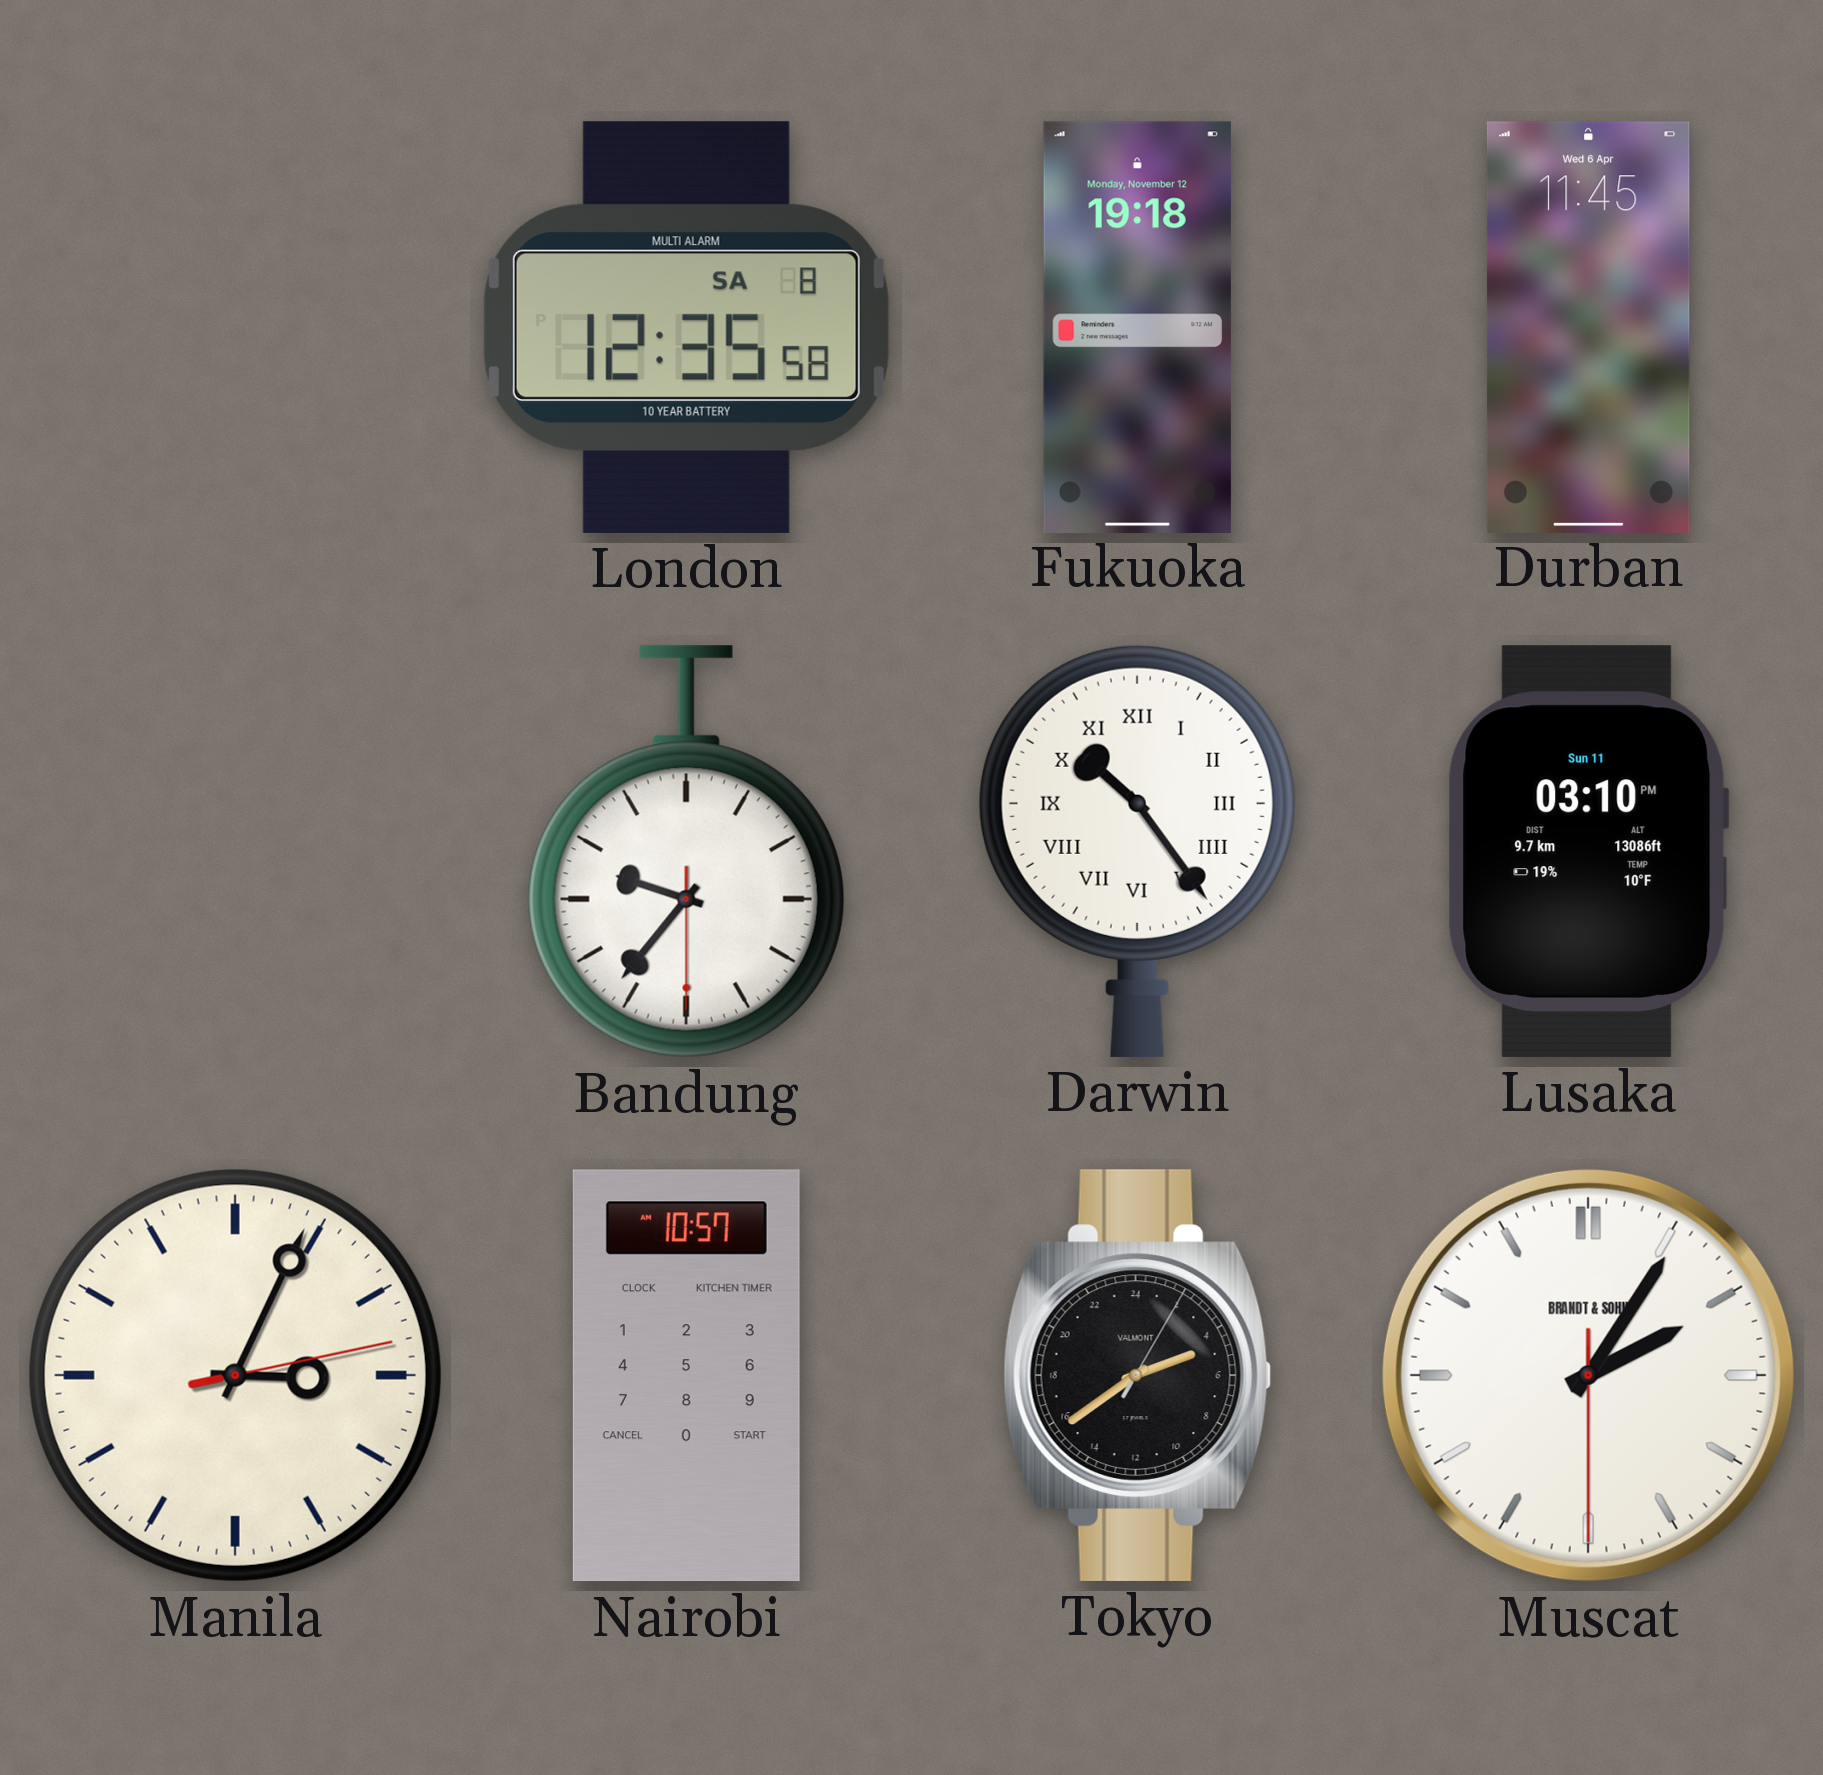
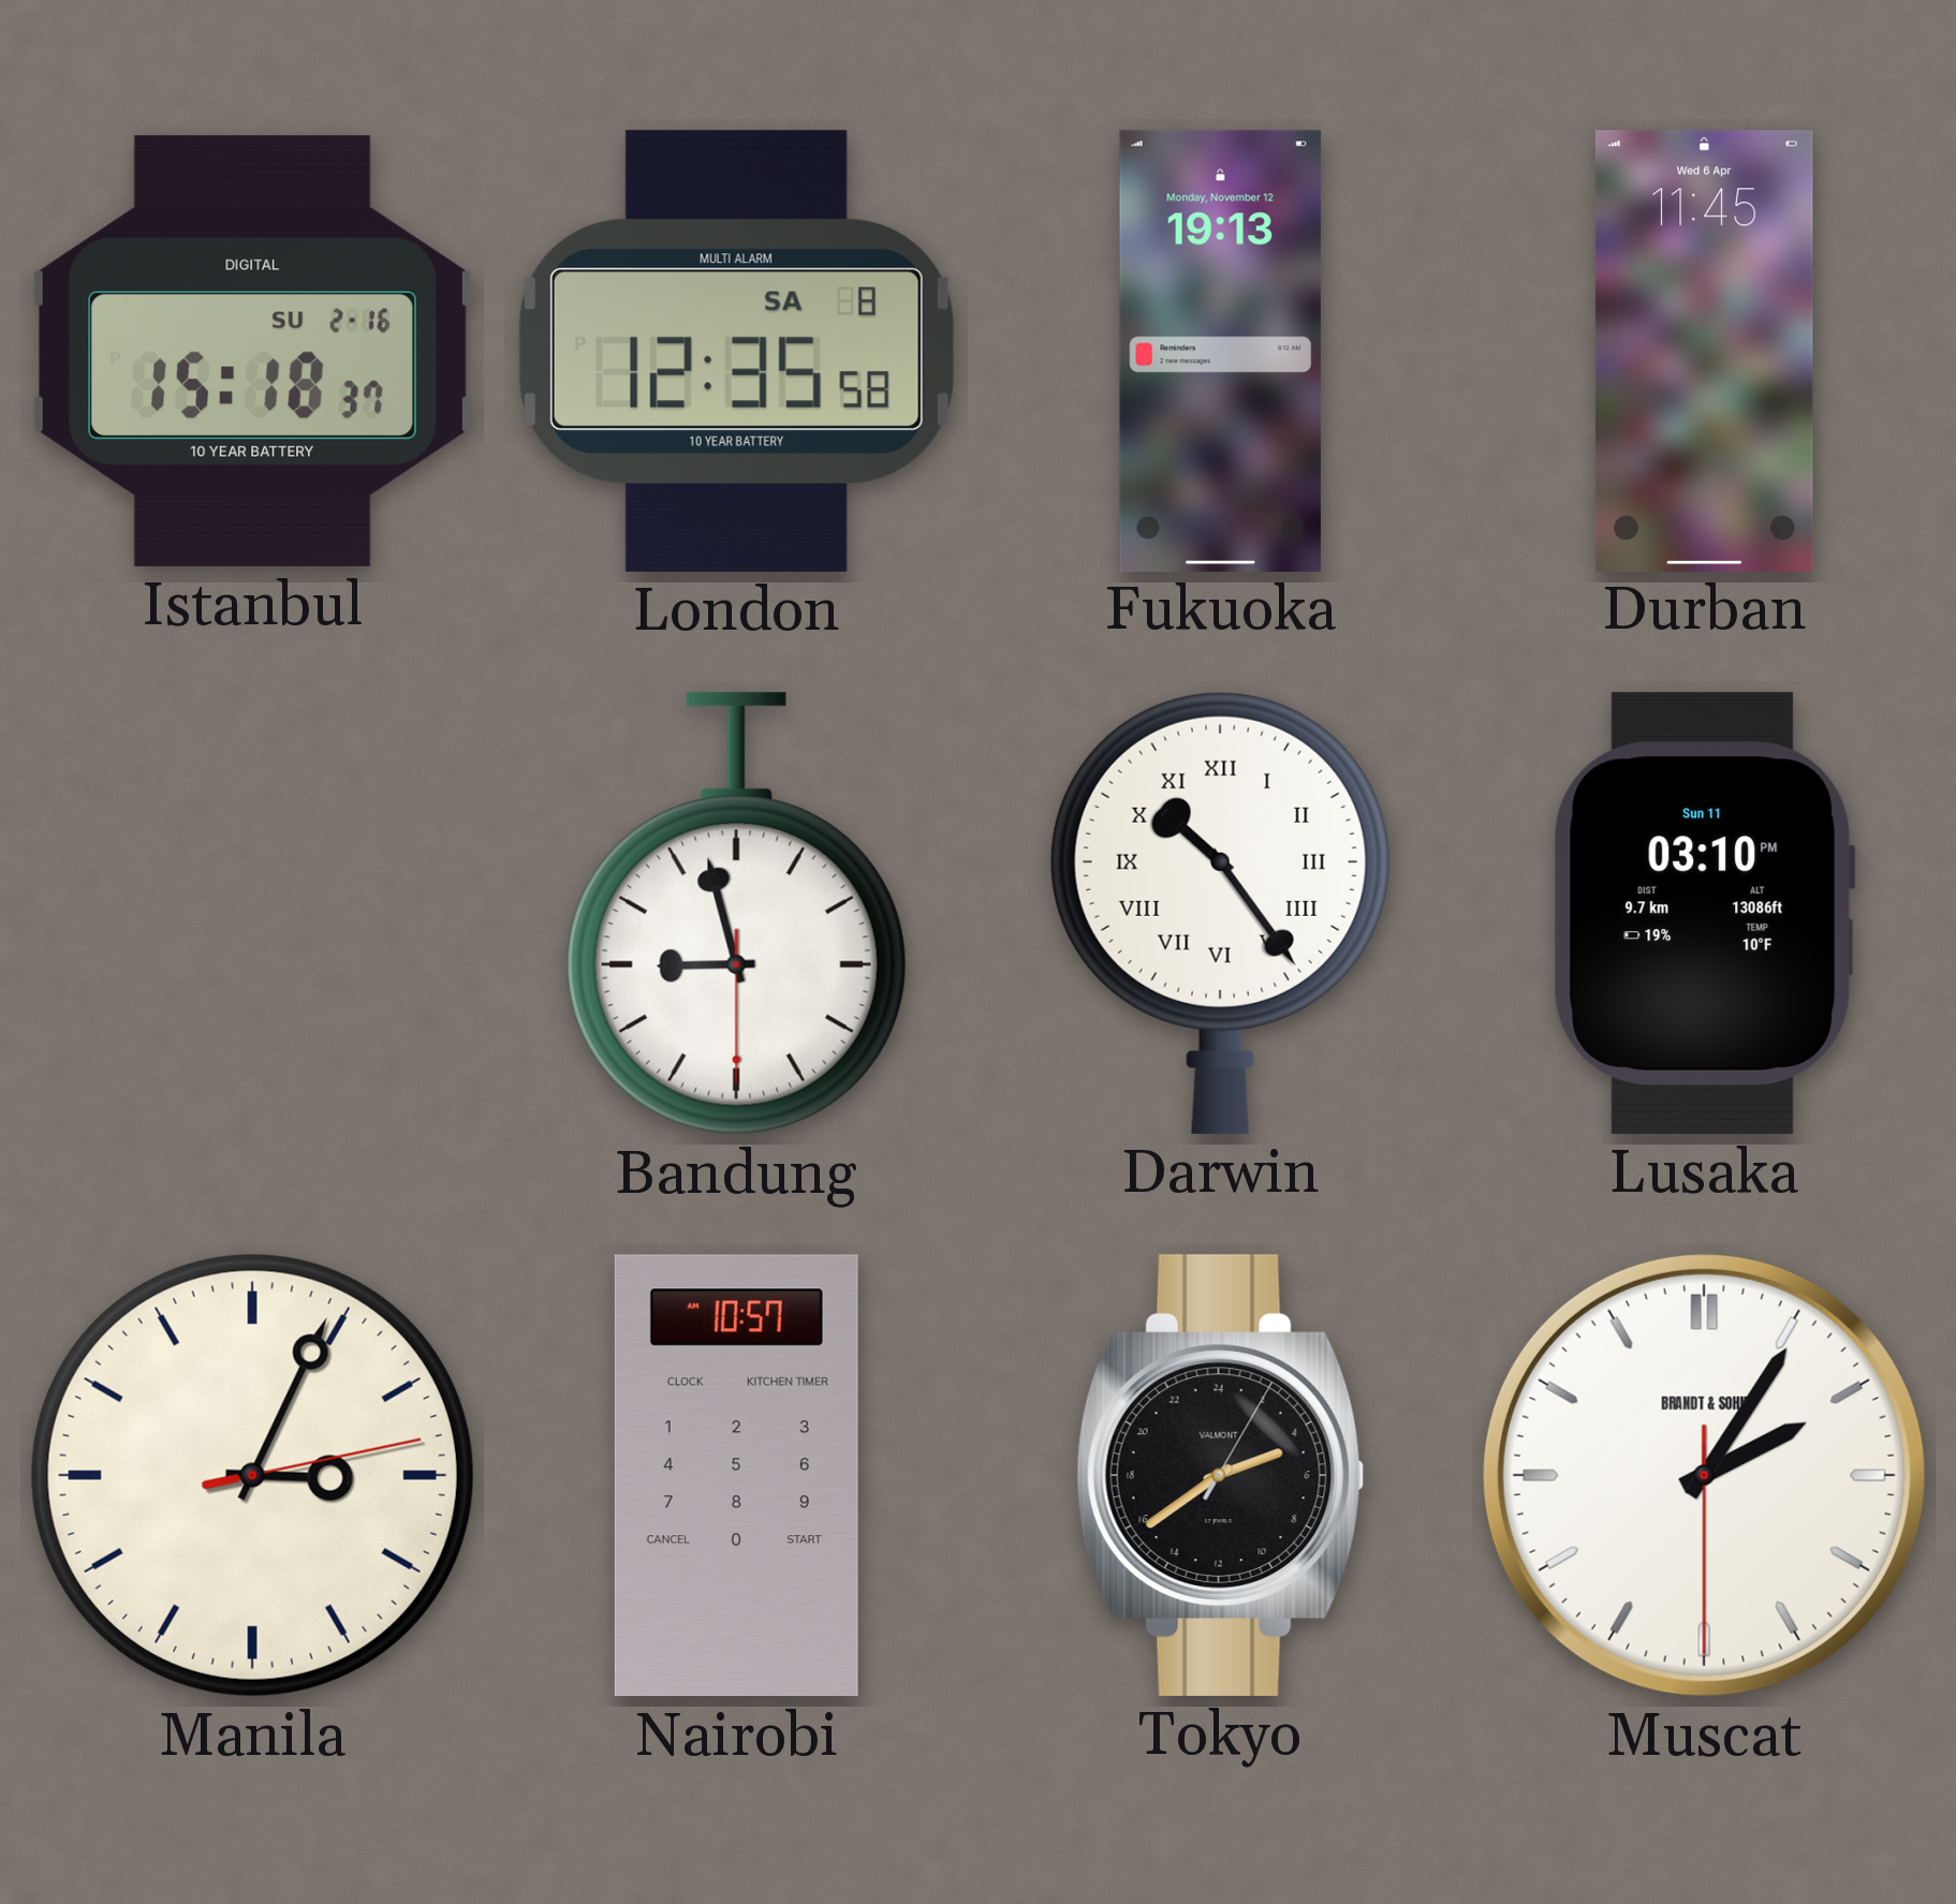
Istanbul: none -> 15:18
Fukuoka: 19:18 -> 19:13
Bandung: 9:36 -> 8:57
